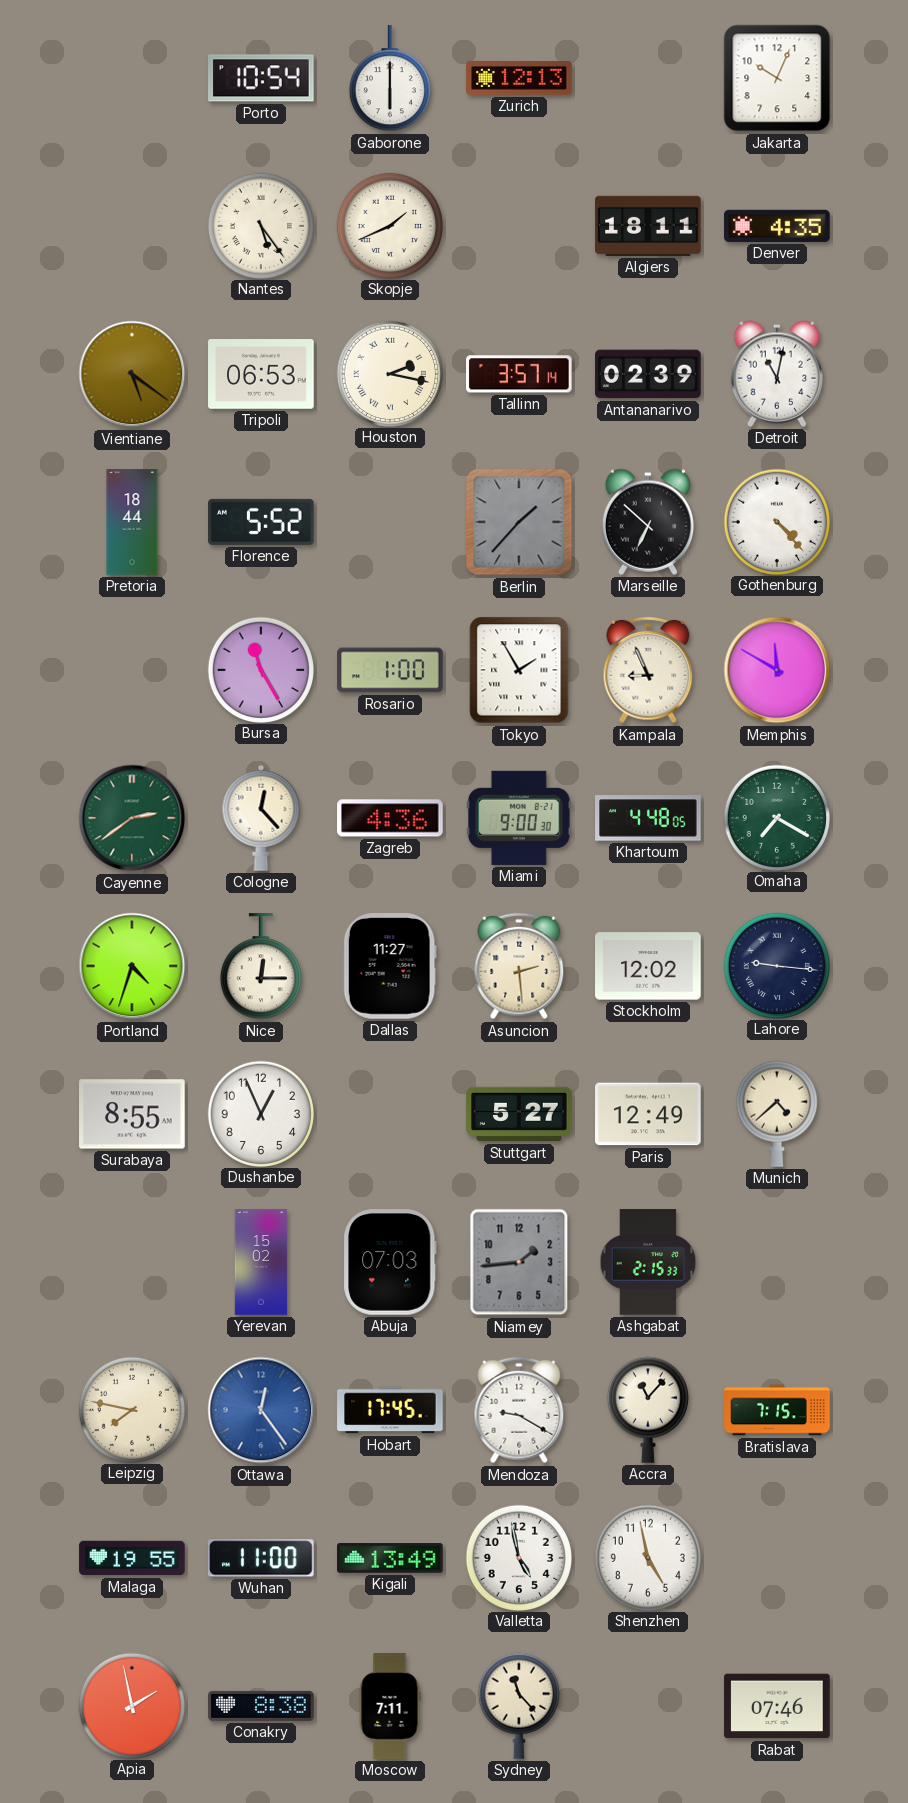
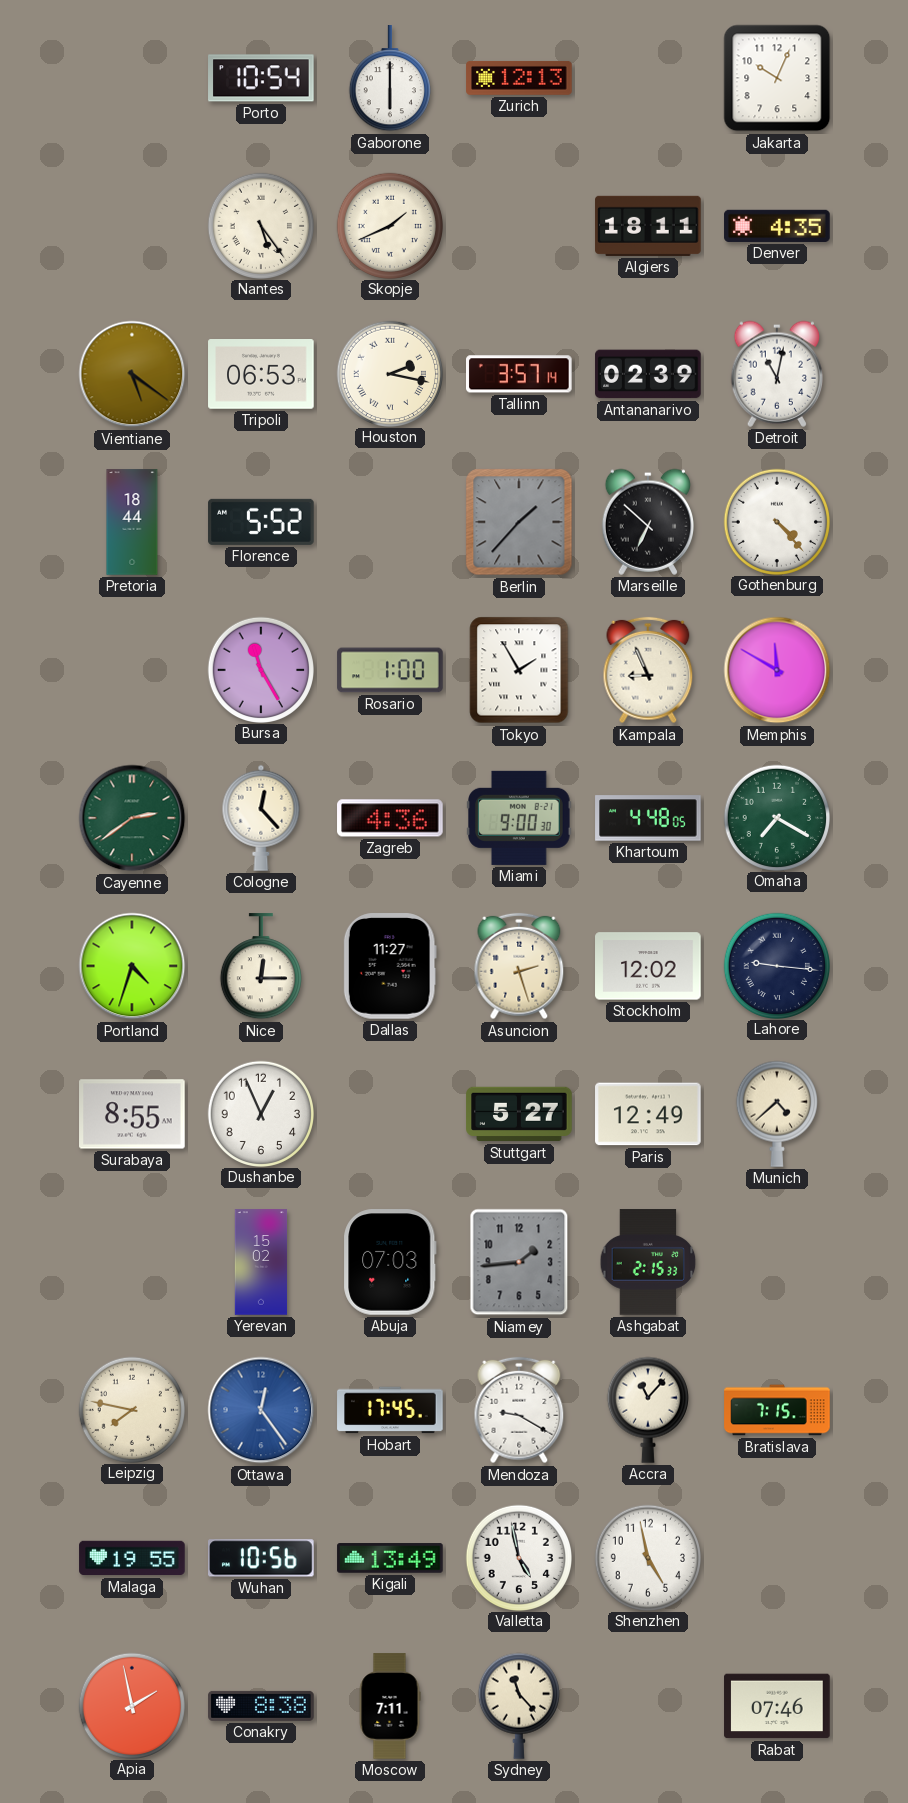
Asuncion: 2:29 -> 2:27
Wuhan: 11:00 -> 10:56
